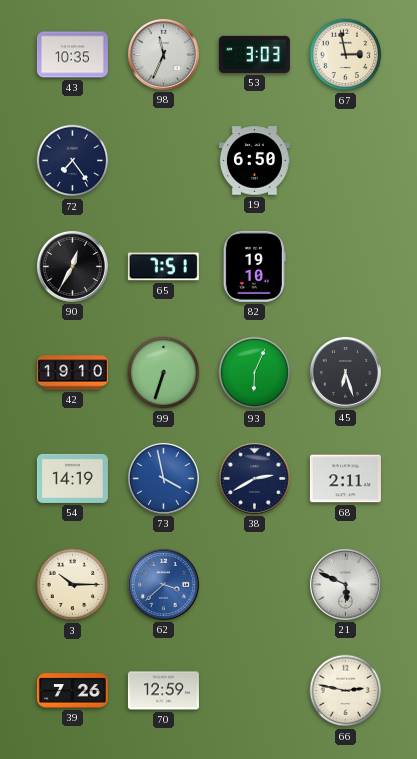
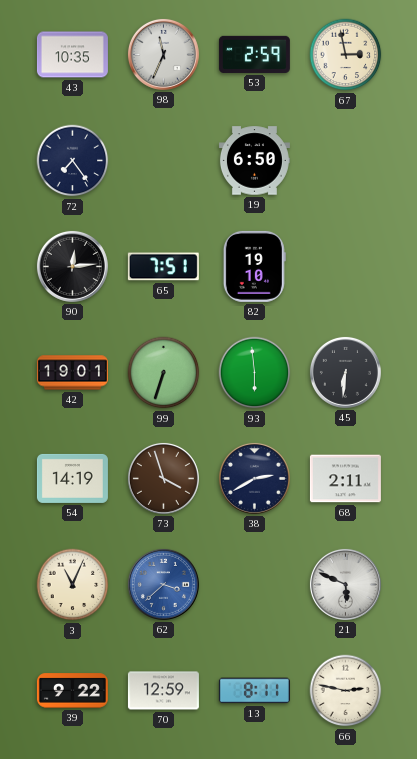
53: 3:03 -> 2:59
90: 12:35 -> 12:14
42: 19:10 -> 19:01
93: 6:04 -> 5:59
45: 6:27 -> 6:31
73: 3:58 -> 3:57
73 dial: blue -> brown
3: 10:15 -> 11:04
39: 7:26 -> 9:22
13: none -> 8:11
